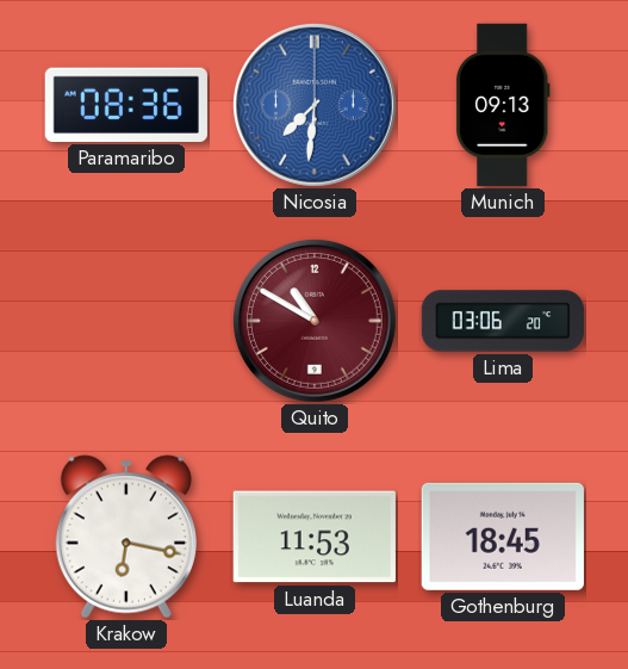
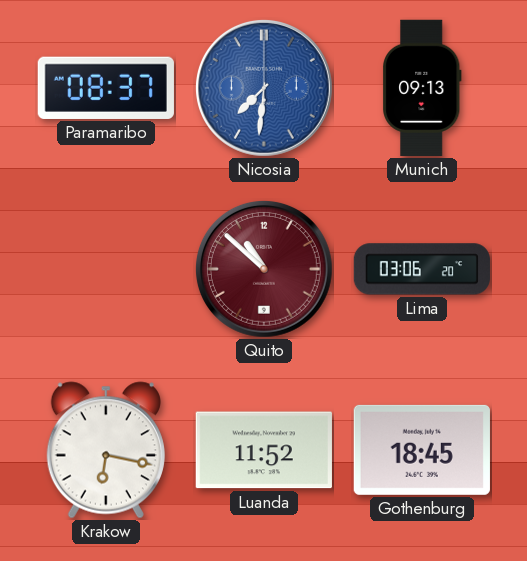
Paramaribo: 08:36 -> 08:37
Quito: 10:50 -> 10:52
Luanda: 11:53 -> 11:52
